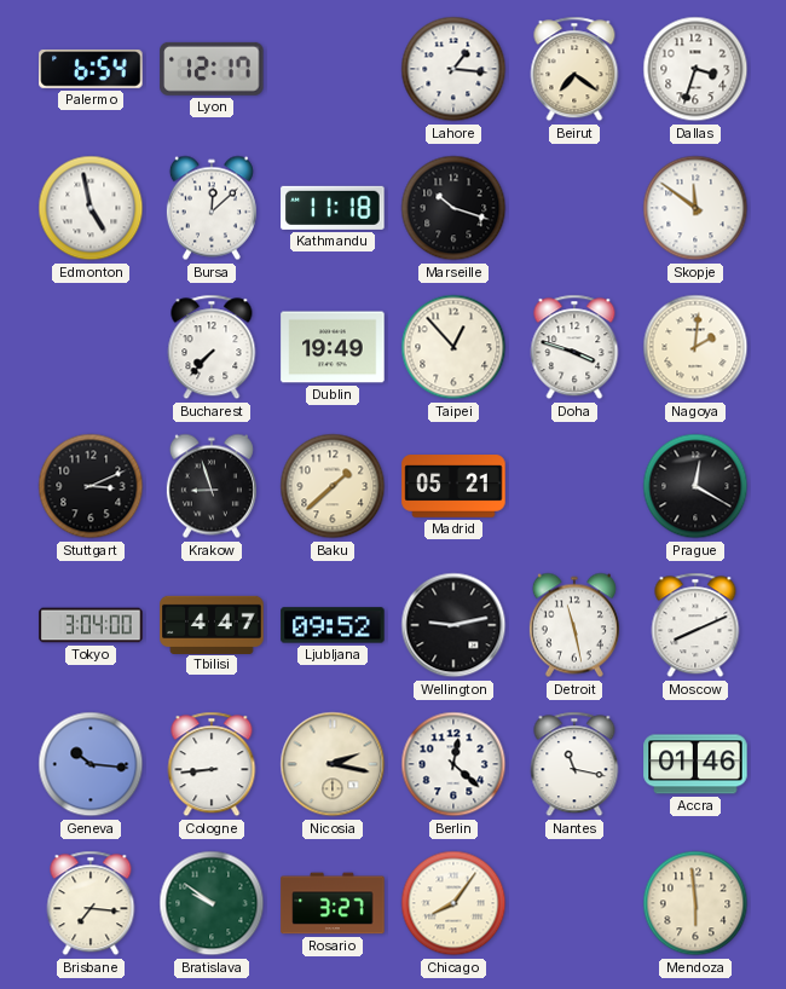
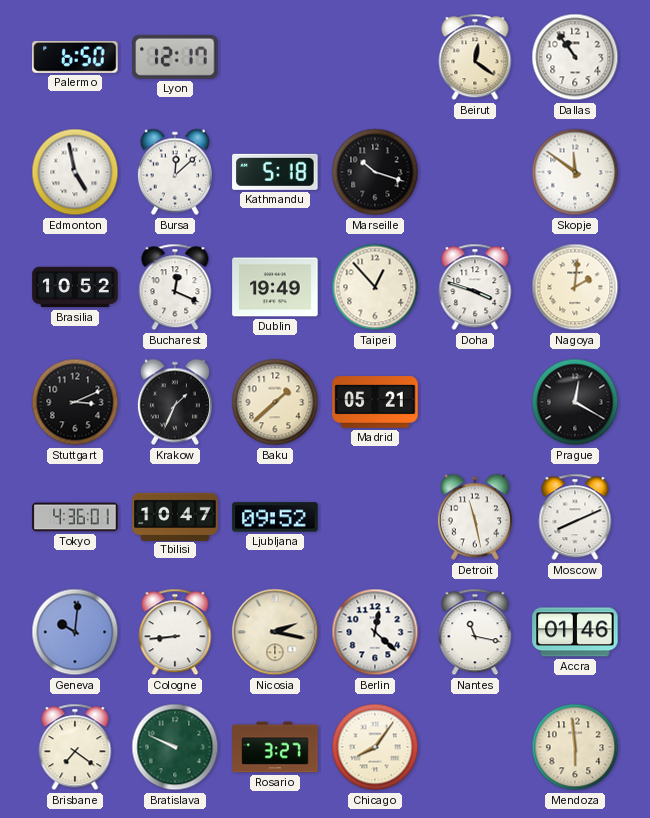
Palermo: 6:54 -> 6:50
Lahore: 1:16 -> none
Beirut: 7:21 -> 12:21
Dallas: 3:33 -> 10:54
Kathmandu: 11:18 -> 5:18
Brasilia: none -> 10:52
Bucharest: 7:37 -> 12:19
Krakow: 8:57 -> 1:34
Tokyo: 3:04 -> 4:36
Tbilisi: 4:47 -> 10:47
Wellington: 9:13 -> none
Geneva: 10:16 -> 10:01
Brisbane: 7:16 -> 7:21
Bratislava: 9:51 -> 9:49
